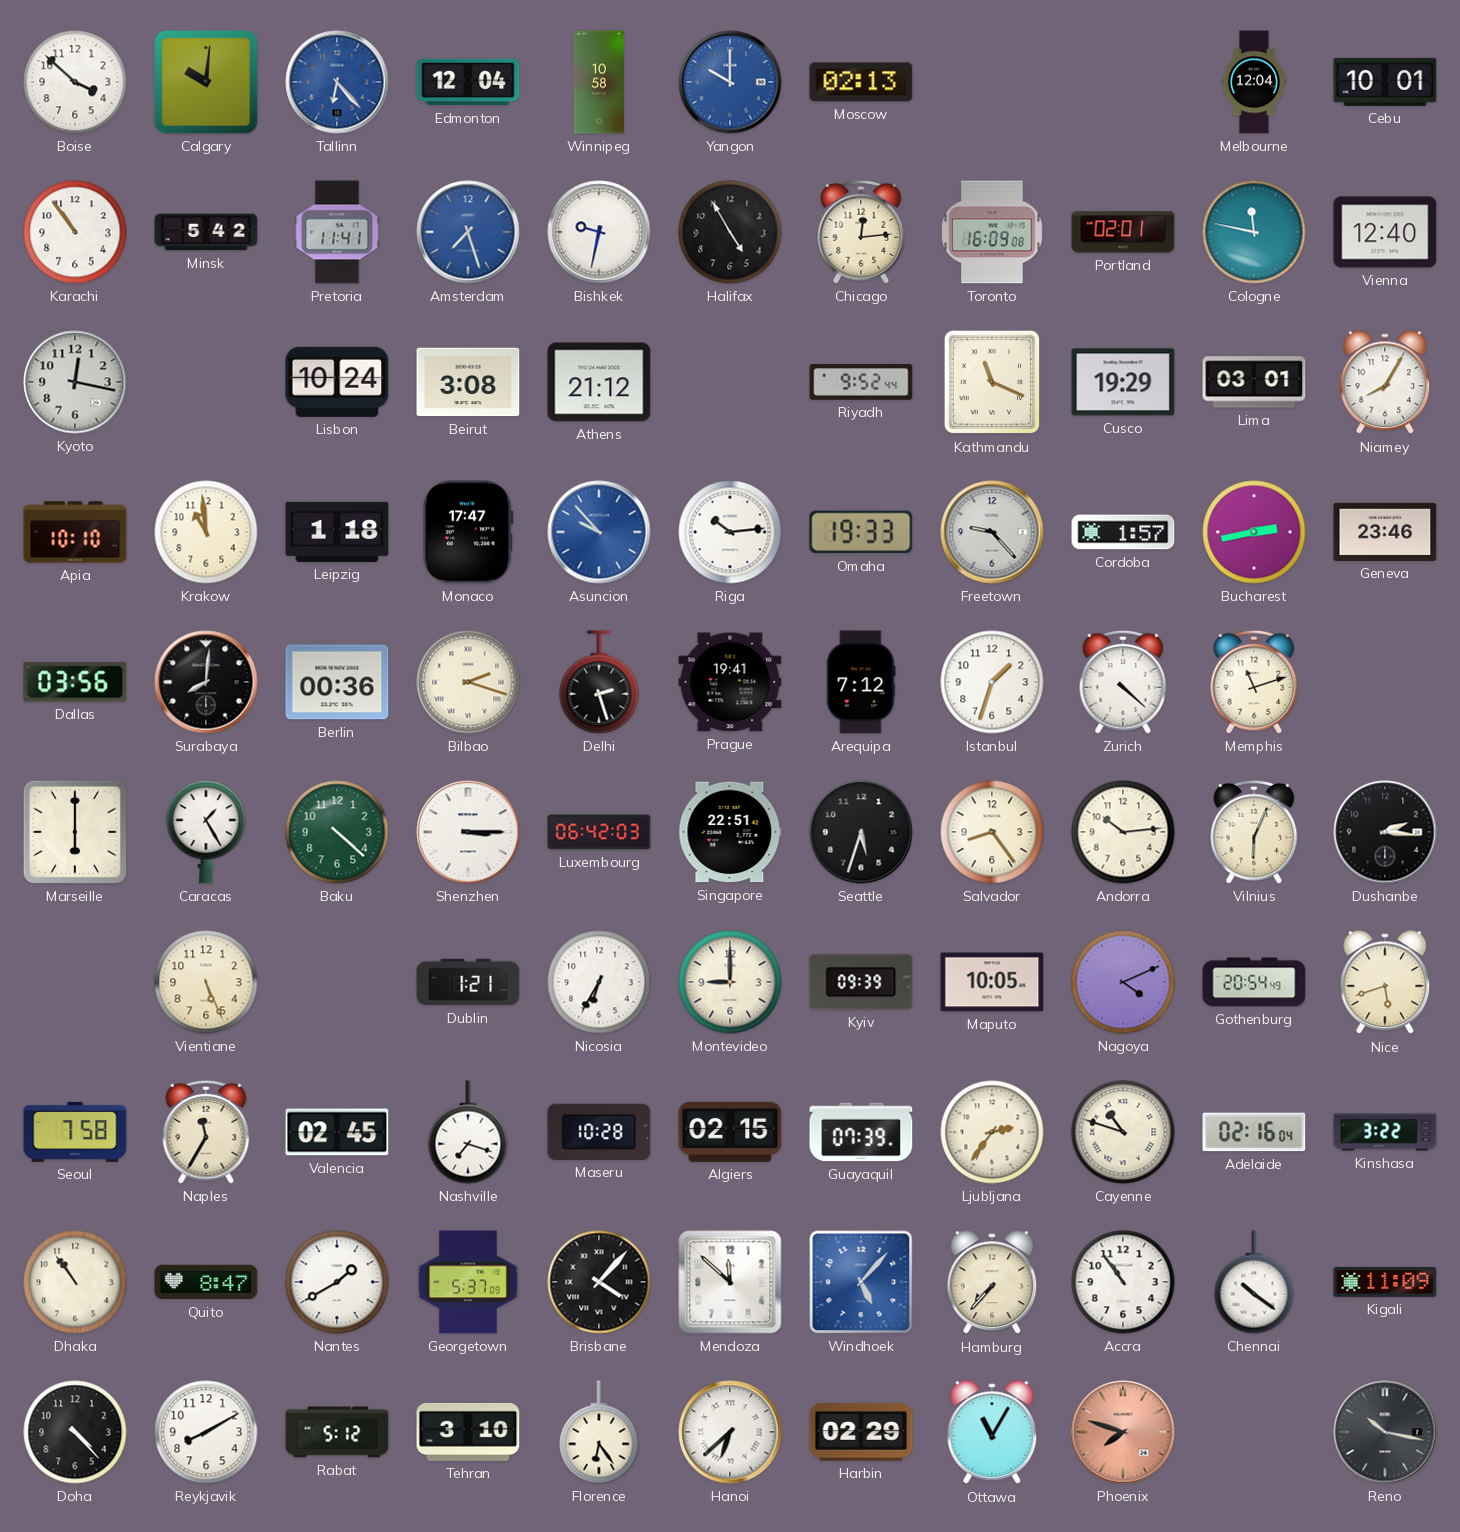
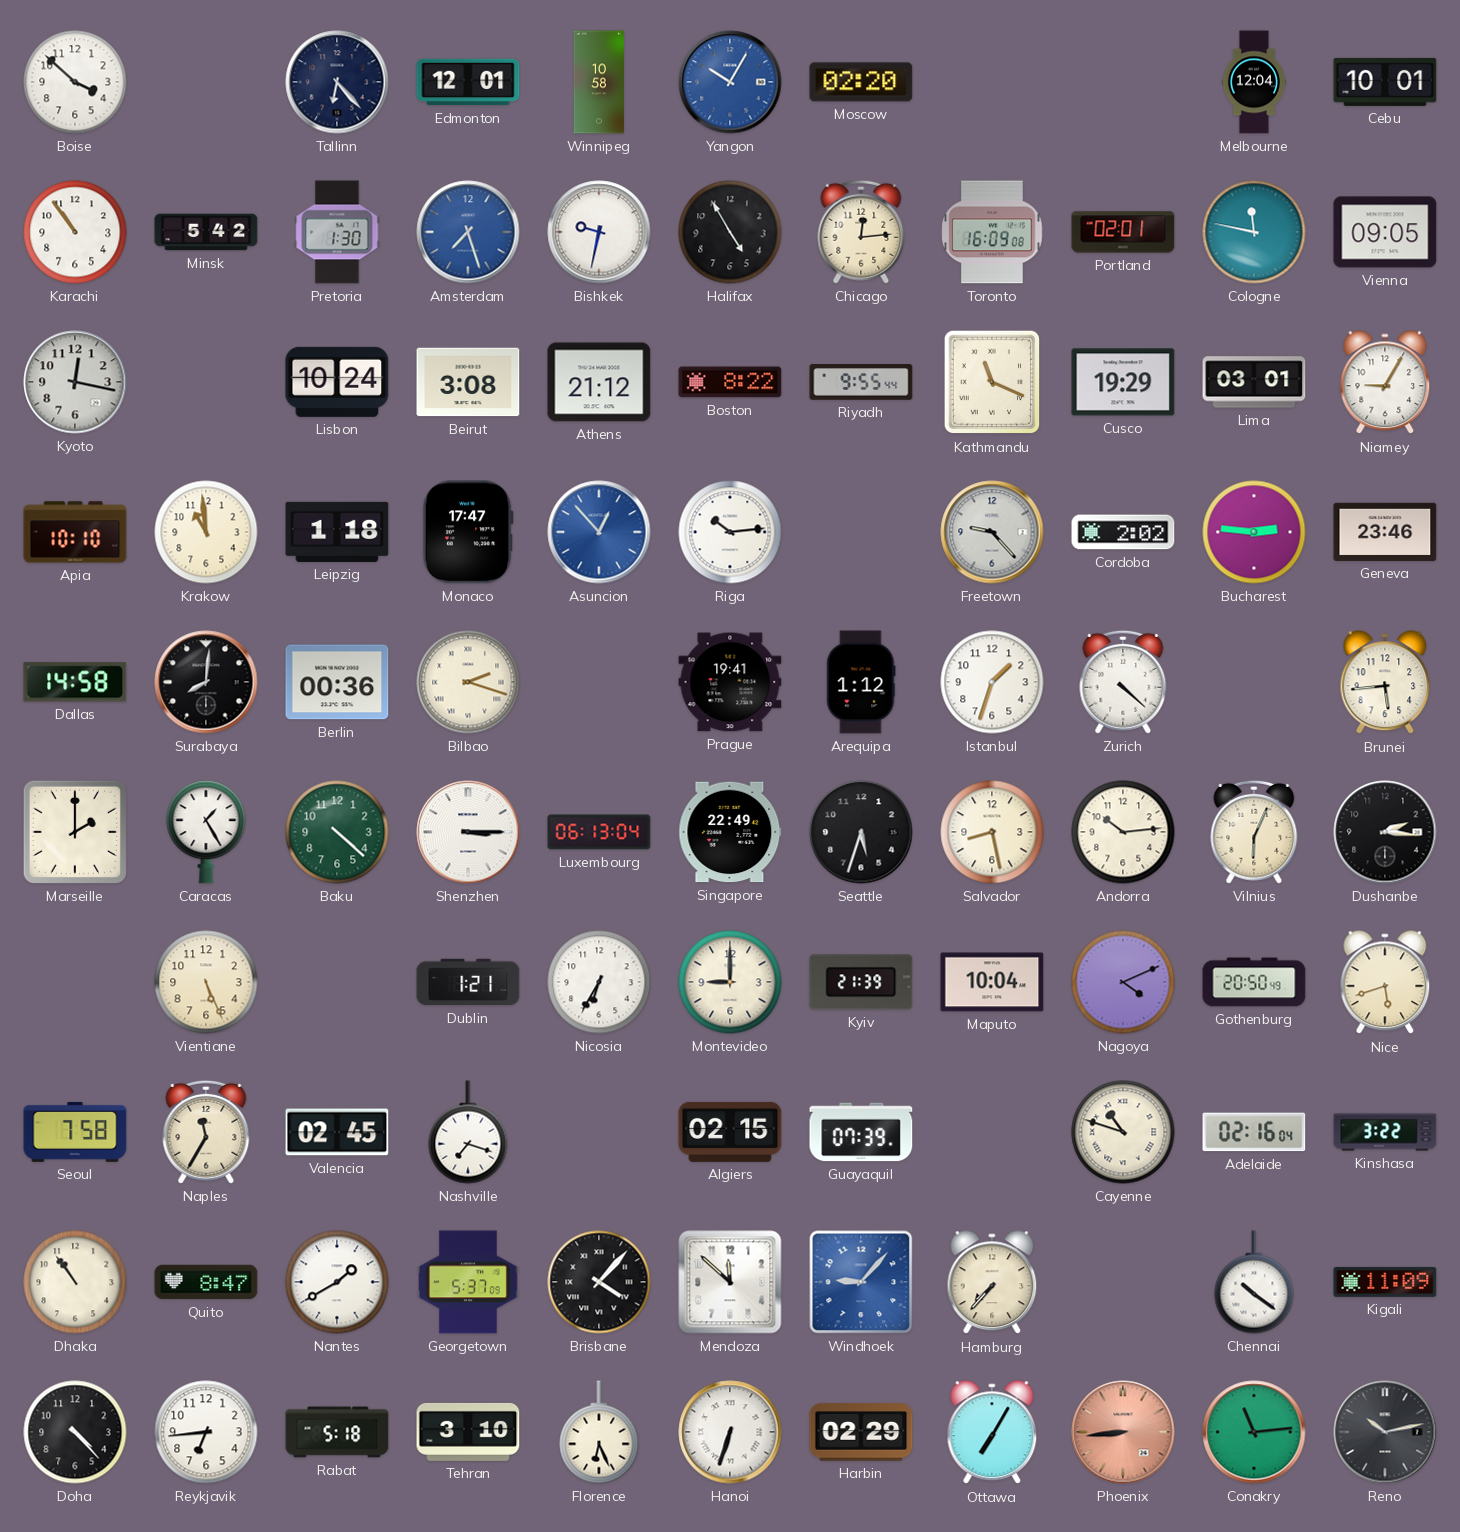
Calgary: 10:01 -> none
Tallinn dial: blue -> navy
Edmonton: 12:04 -> 12:01
Yangon: 10:00 -> 10:05
Moscow: 02:13 -> 02:20
Pretoria: 11:41 -> 1:30
Vienna: 12:40 -> 09:05
Boston: none -> 8:22
Riyadh: 9:52 -> 9:55
Niamey: 8:05 -> 9:05
Asuncion: 9:53 -> 12:53
Omaha: 19:33 -> none
Cordoba: 1:57 -> 2:02
Bucharest: 2:43 -> 2:46
Dallas: 03:56 -> 14:58
Delhi: 2:27 -> none
Arequipa: 7:12 -> 1:12
Memphis: 11:12 -> none
Brunei: none -> 5:44
Marseille: 6:00 -> 2:00
Luxembourg: 06:42 -> 06:13
Singapore: 22:51 -> 22:49
Salvador: 8:24 -> 8:28
Kyiv: 09:39 -> 21:39
Maputo: 10:05 -> 10:04
Gothenburg: 20:54 -> 20:50
Maseru: 10:28 -> none
Ljubljana: 2:36 -> none
Windhoek: 5:07 -> 9:07
Accra: 10:54 -> none
Reykjavik: 8:10 -> 6:44
Rabat: 5:12 -> 5:18
Florence: 6:24 -> 6:26
Hanoi: 6:38 -> 6:33
Ottawa: 11:05 -> 7:05
Phoenix: 7:48 -> 8:44
Conakry: none -> 11:14
Reno: 10:17 -> 10:13
